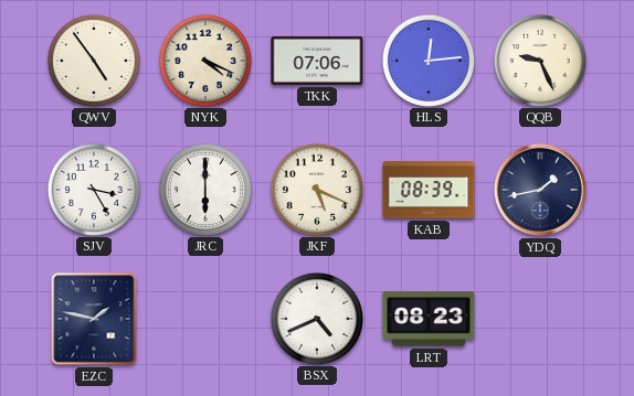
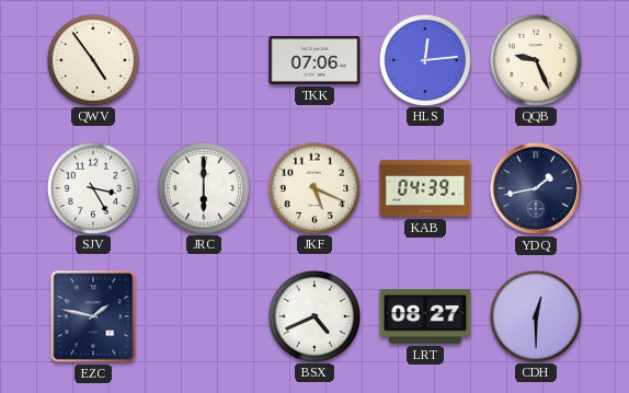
NYK: 4:19 -> none
KAB: 08:39 -> 04:39
LRT: 08:23 -> 08:27
CDH: none -> 12:30
